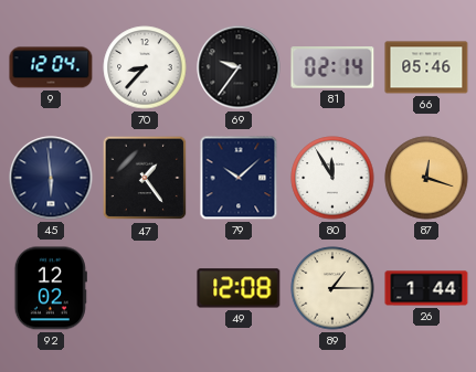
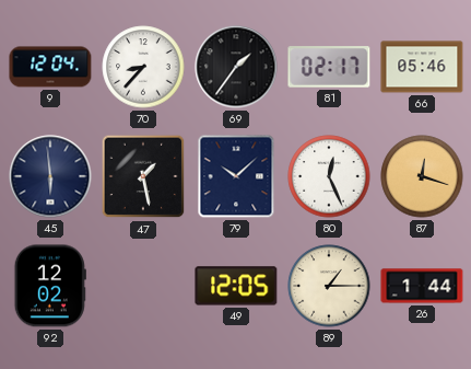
69: 9:36 -> 1:36
81: 02:14 -> 02:17
47: 1:24 -> 1:28
80: 11:55 -> 12:26
49: 12:08 -> 12:05
